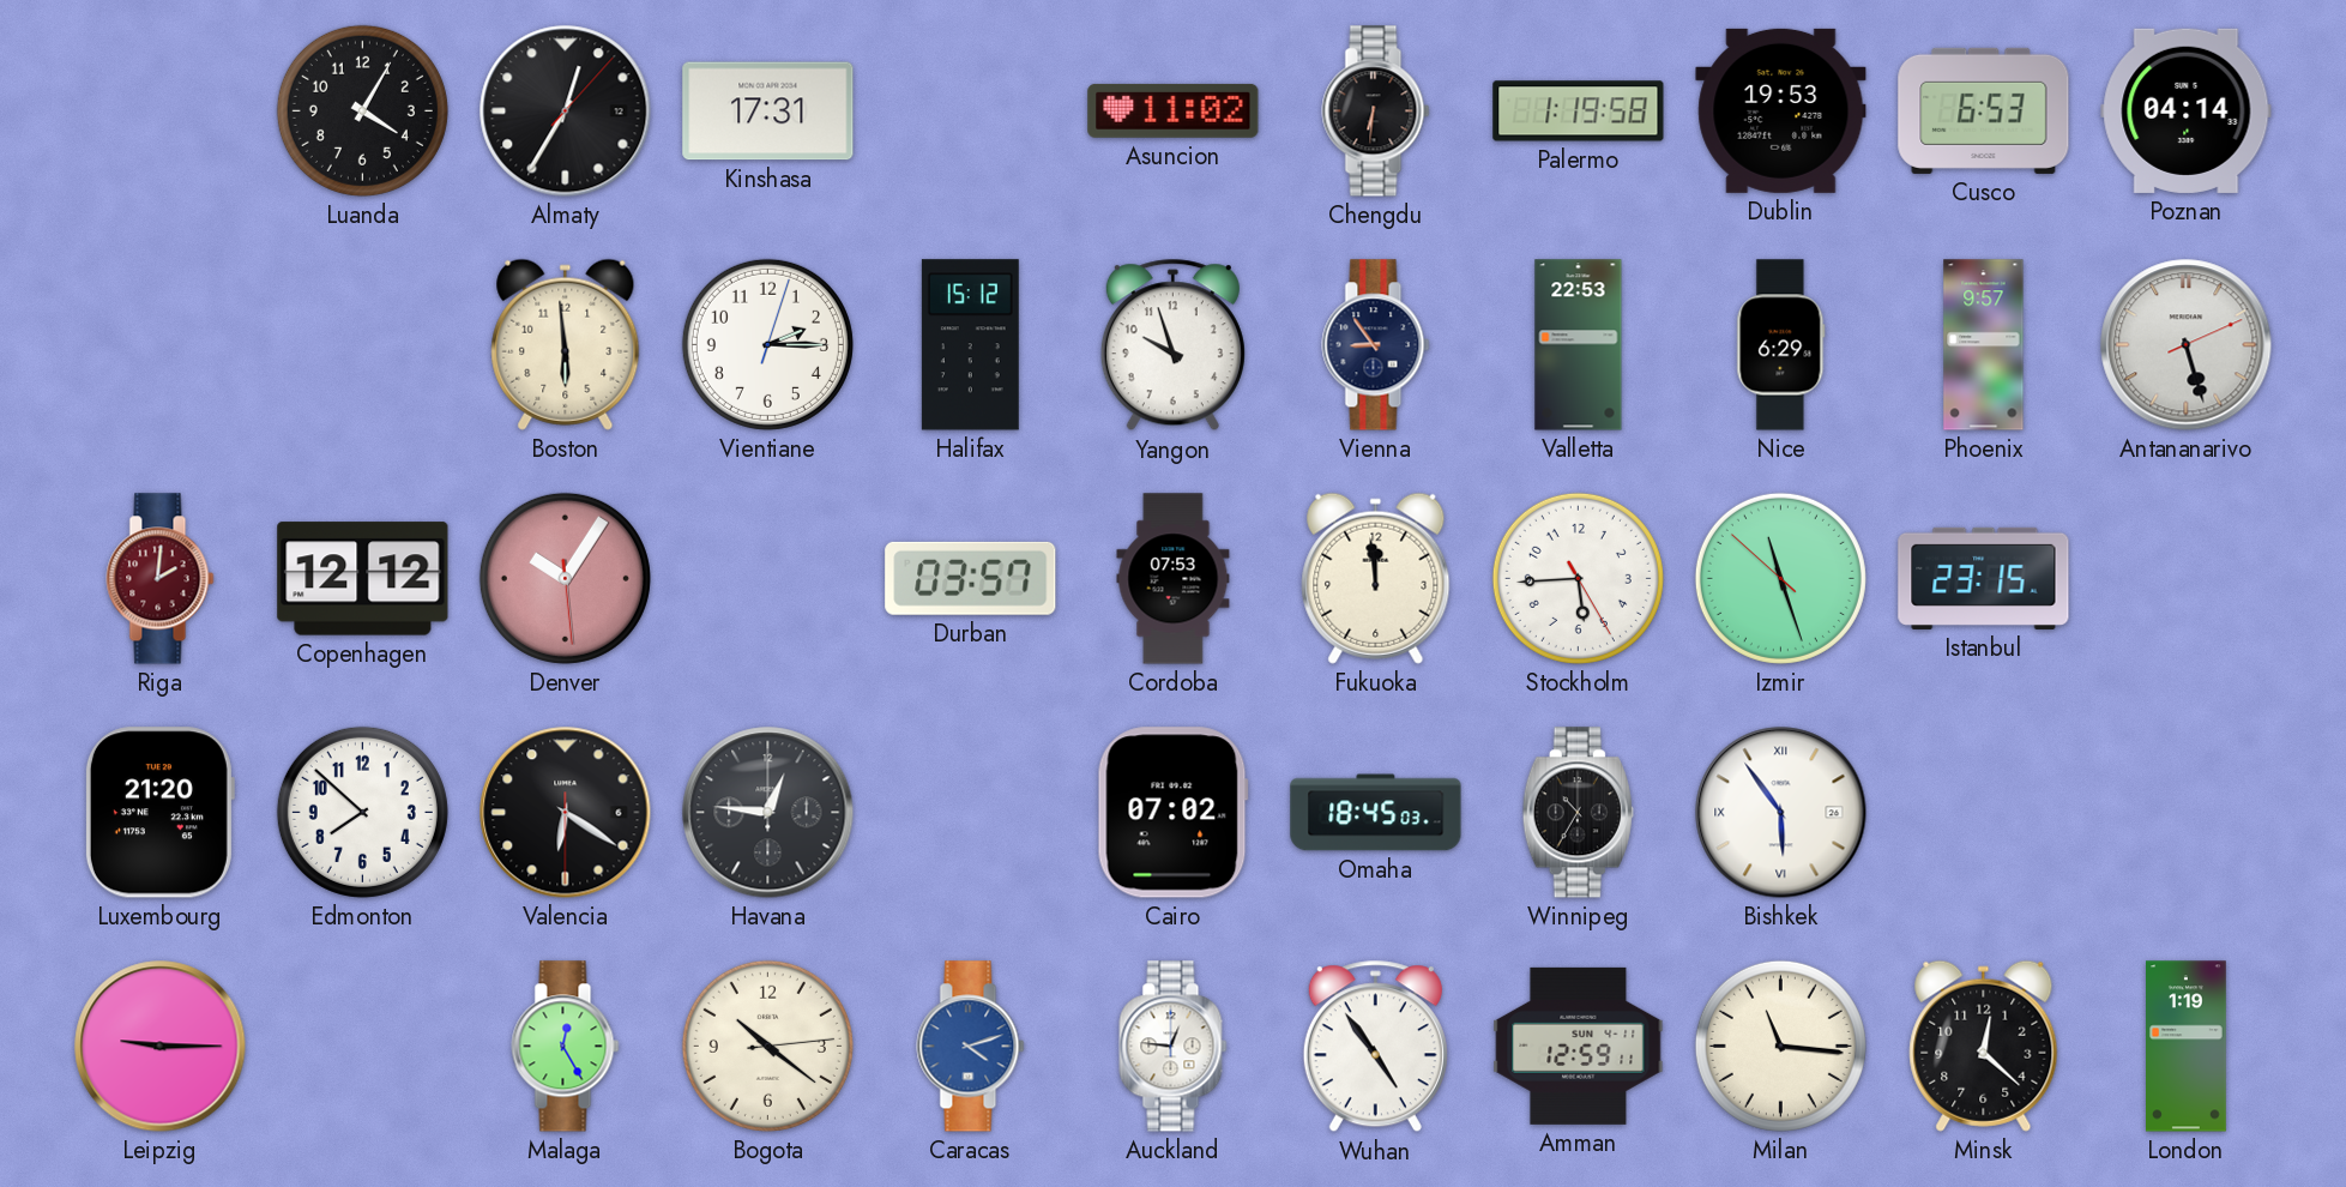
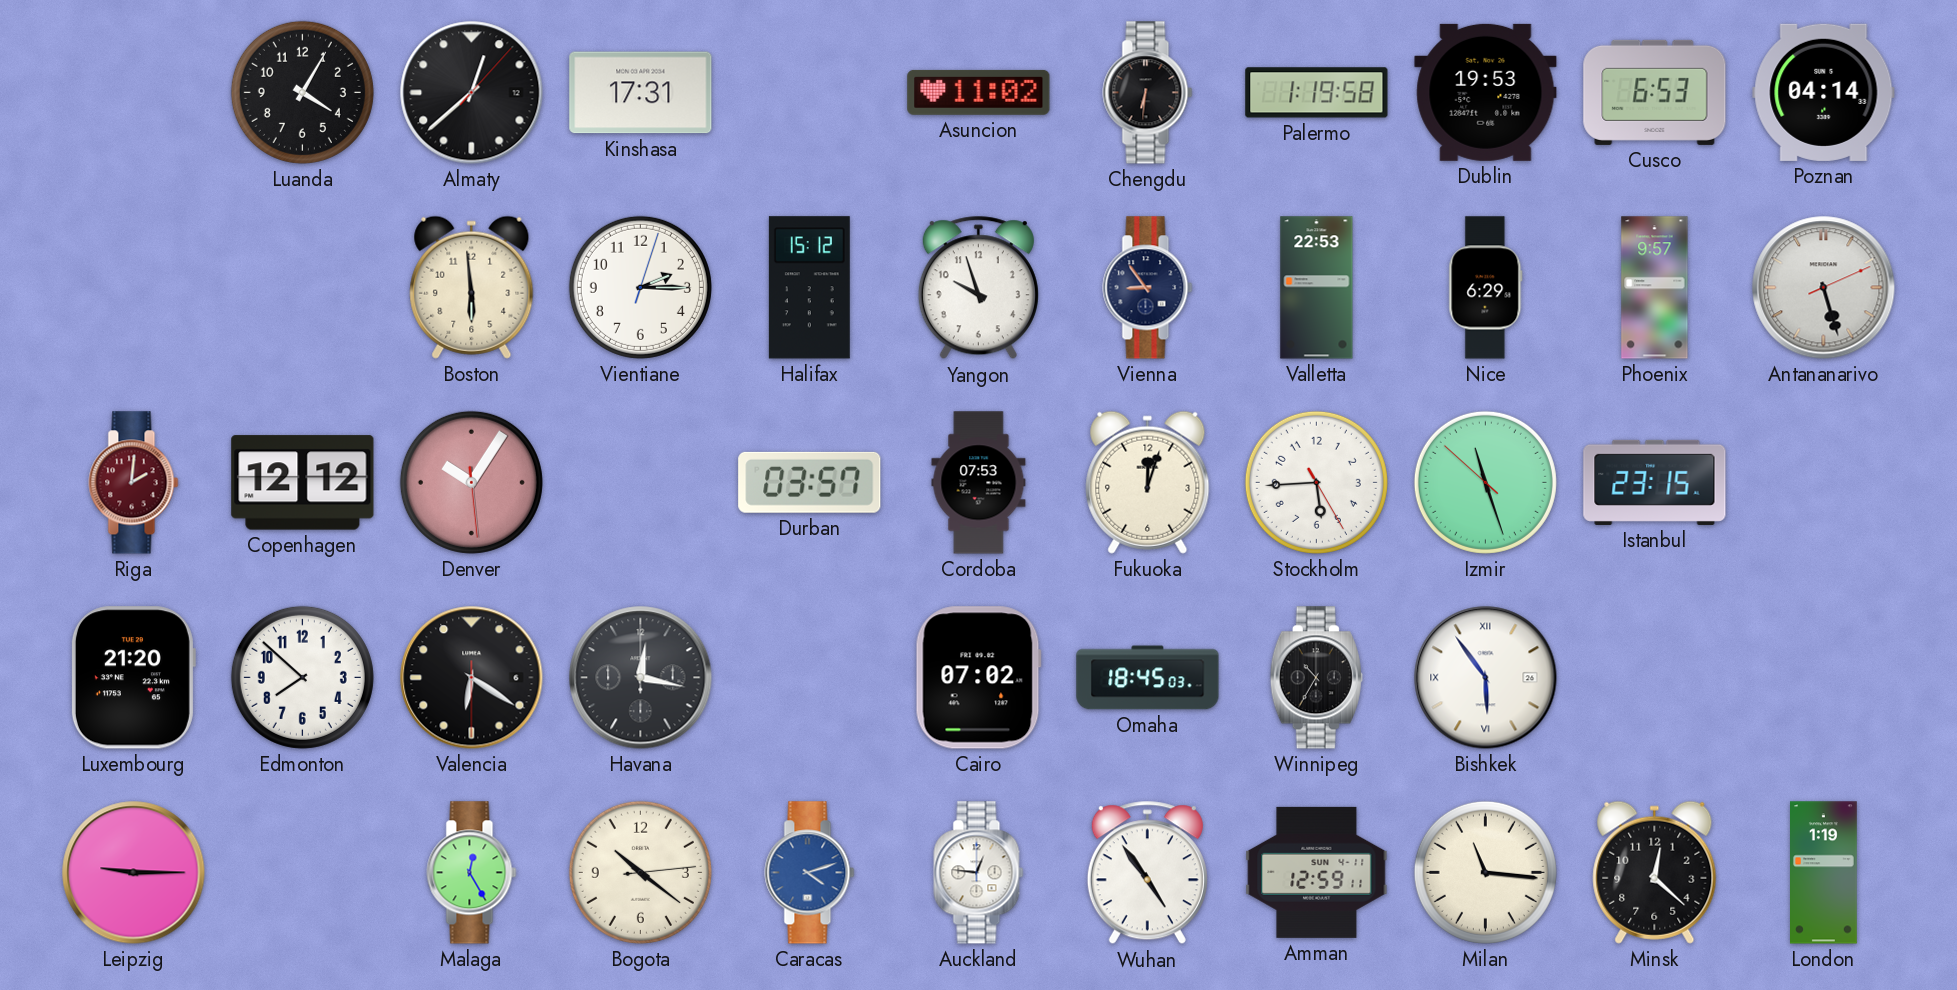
Almaty: 12:35 -> 12:38
Fukuoka: 11:59 -> 12:03
Havana: 12:46 -> 12:17
